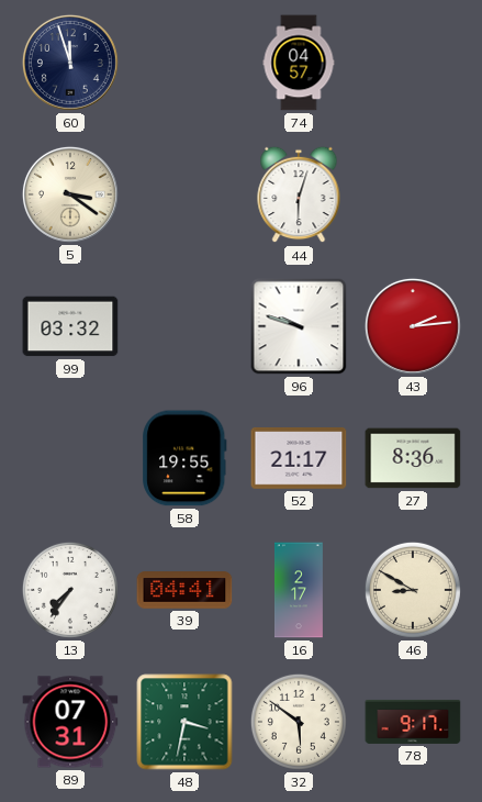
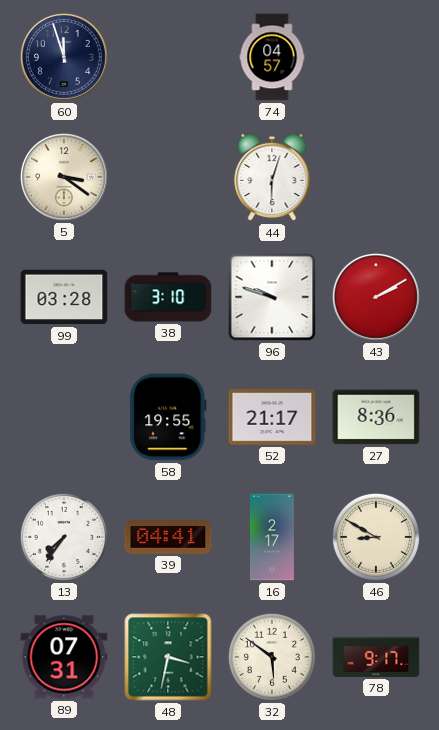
99: 03:32 -> 03:28
38: none -> 3:10
43: 2:14 -> 2:10
